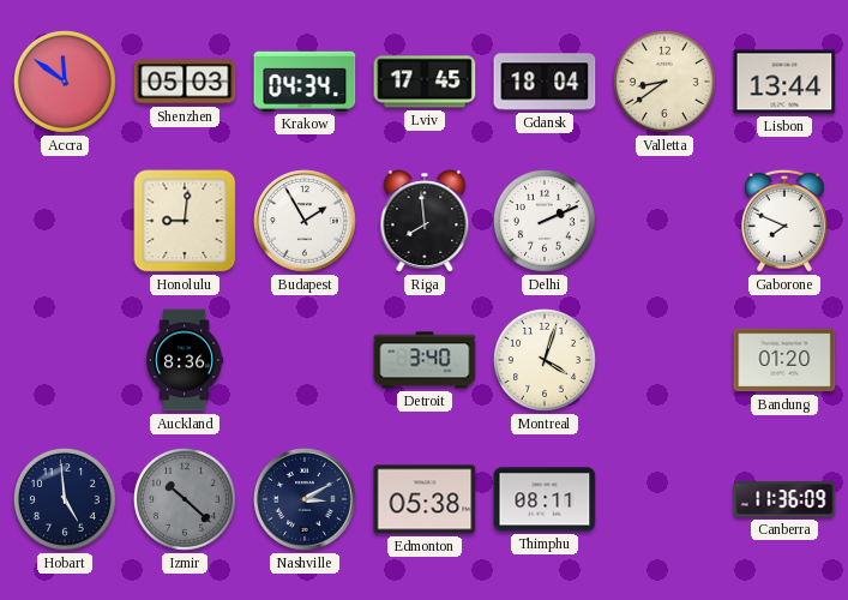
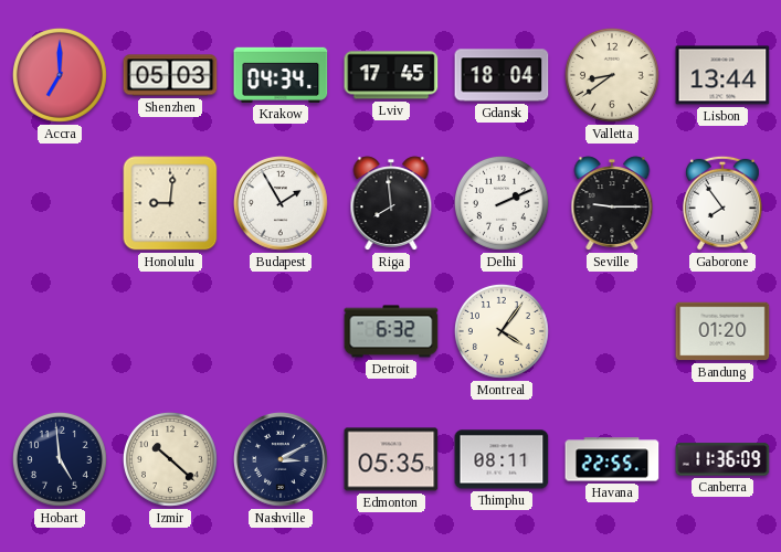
Accra: 11:51 -> 7:00
Seville: none -> 9:15
Gaborone: 7:49 -> 7:54
Auckland: 8:36 -> none
Detroit: 3:40 -> 6:32
Montreal: 4:03 -> 4:06
Izmir dial: grey -> cream
Edmonton: 05:38 -> 05:35
Havana: none -> 22:55
